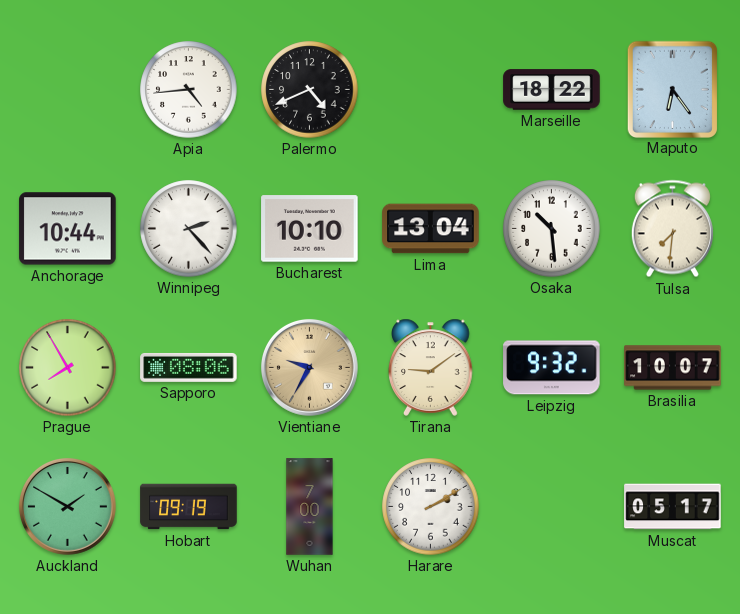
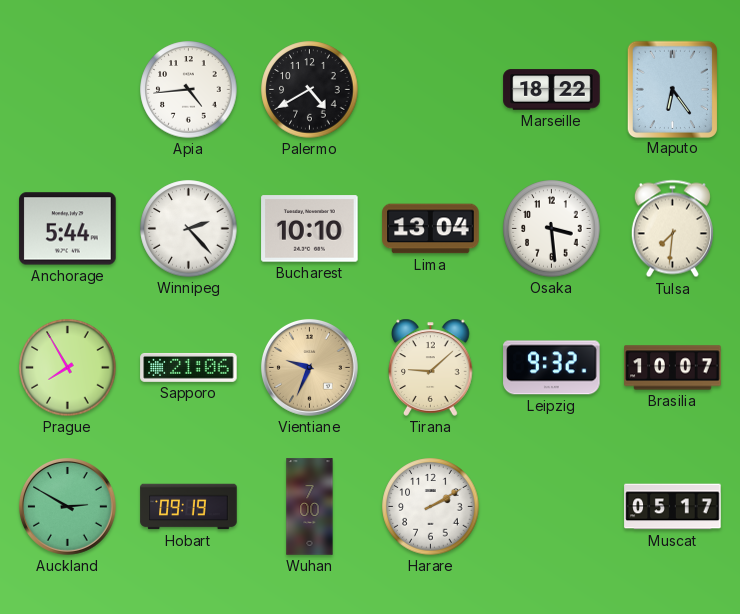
Palermo: 4:41 -> 4:40
Anchorage: 10:44 -> 5:44
Osaka: 10:29 -> 3:29
Sapporo: 08:06 -> 21:06
Vientiane: 9:35 -> 9:34
Tirana: 9:09 -> 9:08
Auckland: 1:50 -> 2:50
